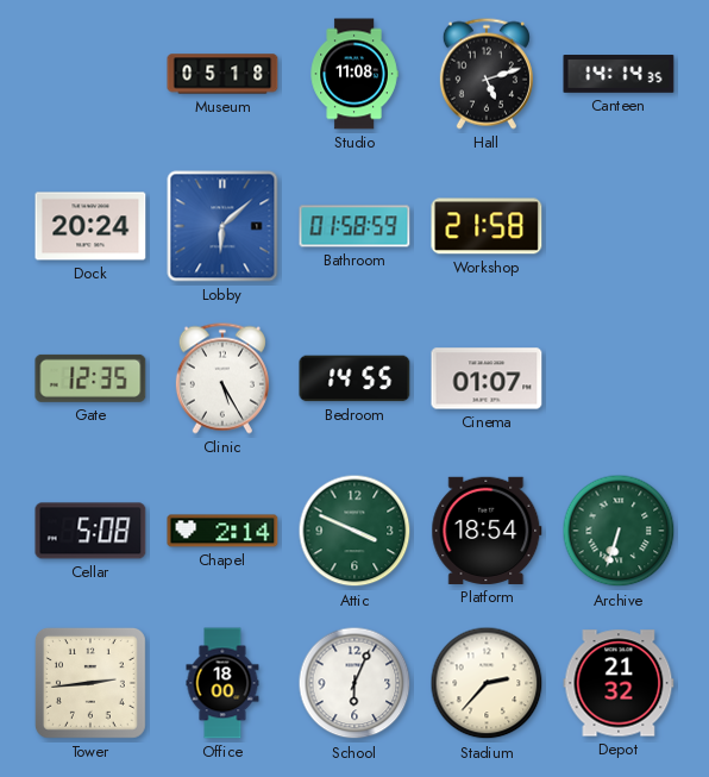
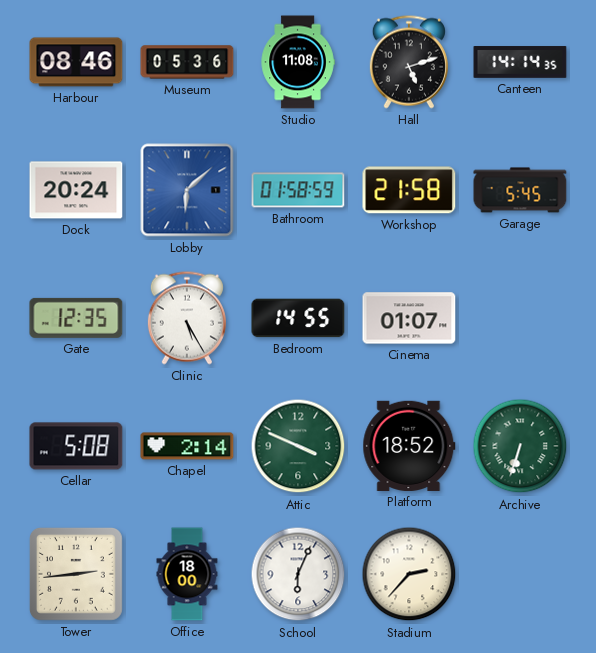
Harbour: none -> 08:46
Museum: 05:18 -> 05:36
Garage: none -> 5:45
Platform: 18:54 -> 18:52
Depot: 21:32 -> none
